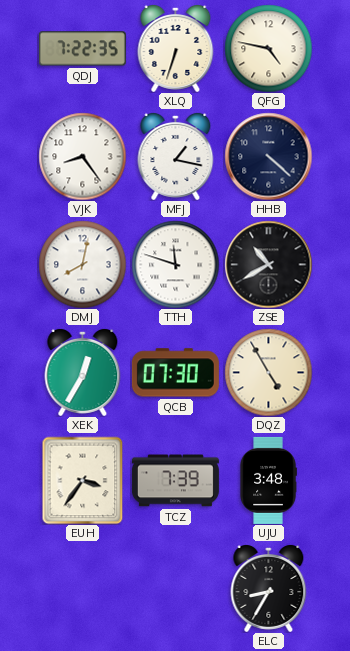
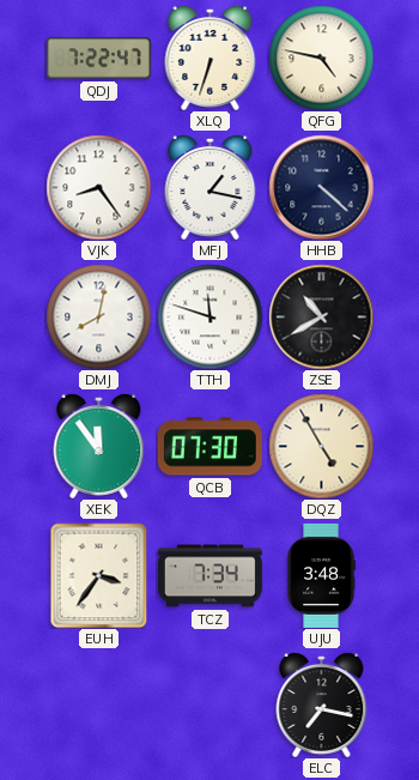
QDJ: 7:22:35 -> 7:22:47
XEK: 12:35 -> 11:54
TCZ: 7:39 -> 7:34
ELC: 8:35 -> 7:17
